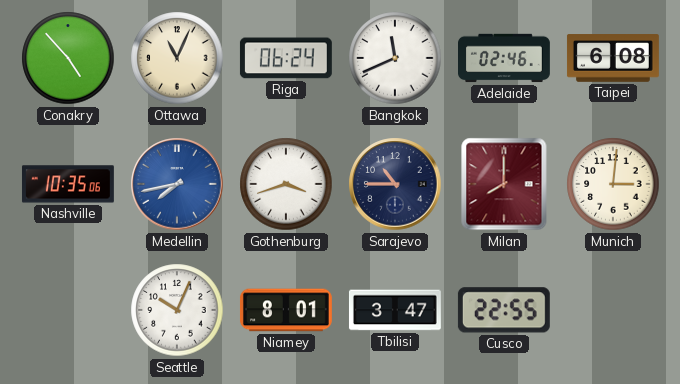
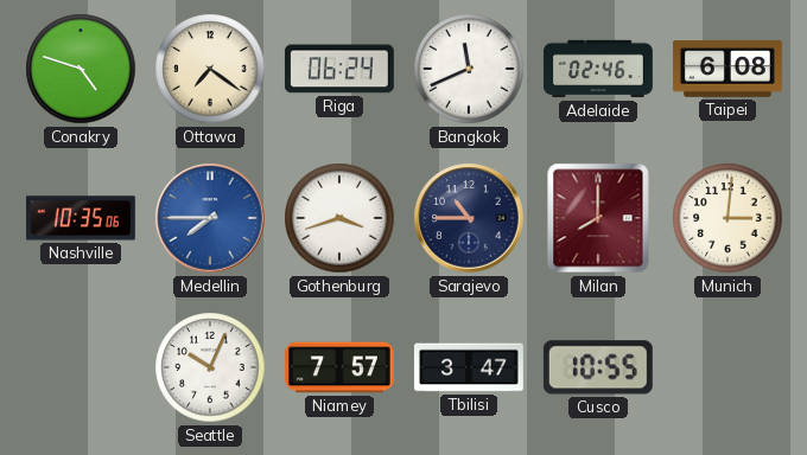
Conakry: 4:53 -> 4:48
Ottawa: 11:04 -> 7:21
Medellin: 7:43 -> 7:45
Niamey: 8:01 -> 7:57
Cusco: 22:55 -> 10:55
